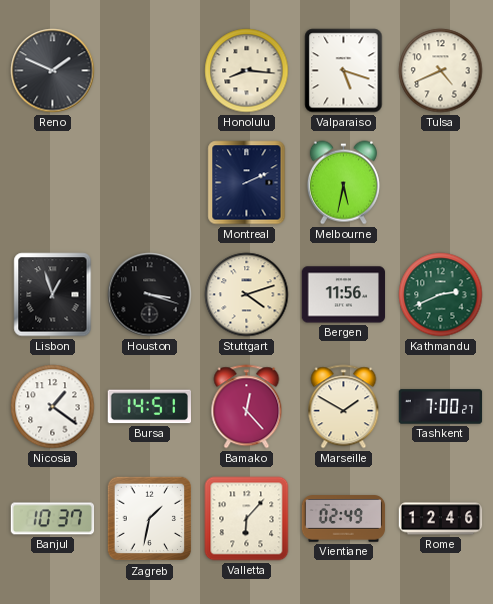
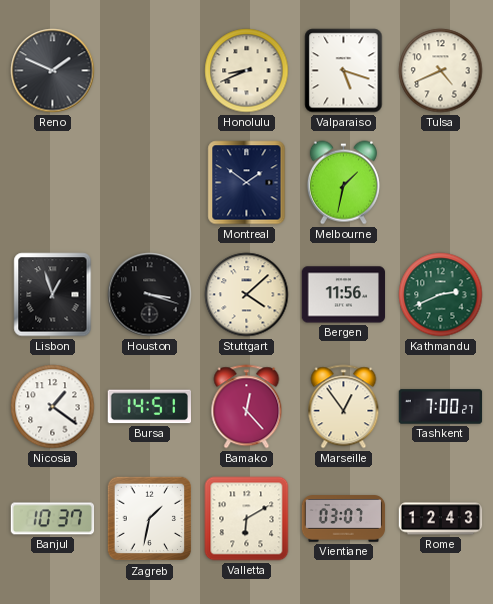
Honolulu: 8:16 -> 8:41
Montreal: 2:11 -> 1:51
Melbourne: 5:32 -> 1:32
Stuttgart: 4:12 -> 4:08
Marseille: 1:50 -> 12:54
Valletta: 6:07 -> 6:10
Vientiane: 02:49 -> 03:07
Rome: 12:46 -> 12:43
